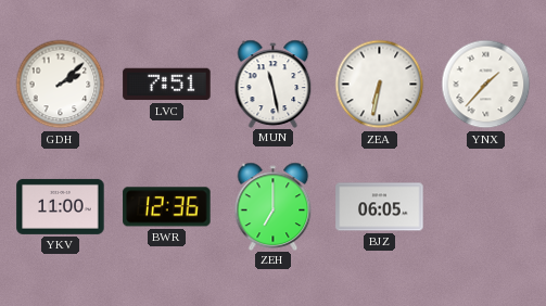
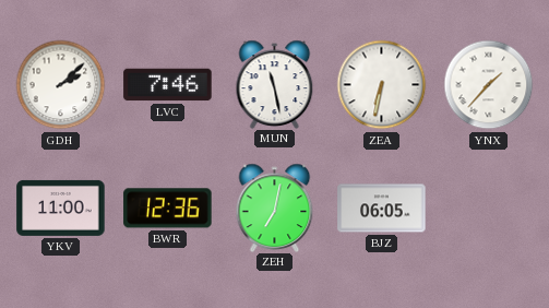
LVC: 7:51 -> 7:46
ZEH: 7:00 -> 7:02
